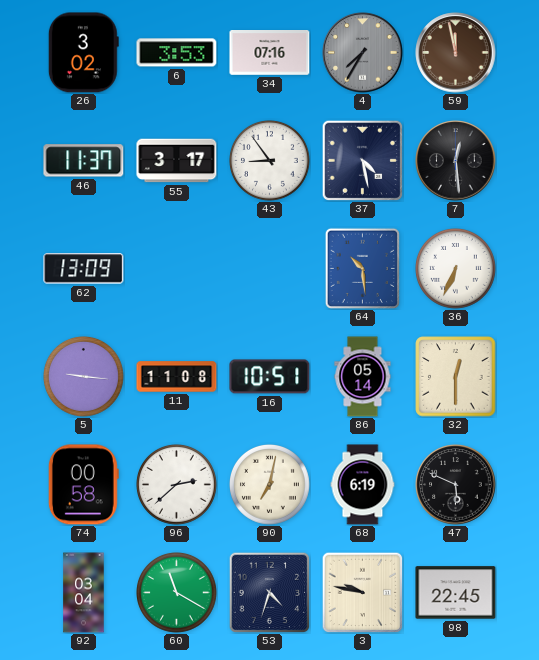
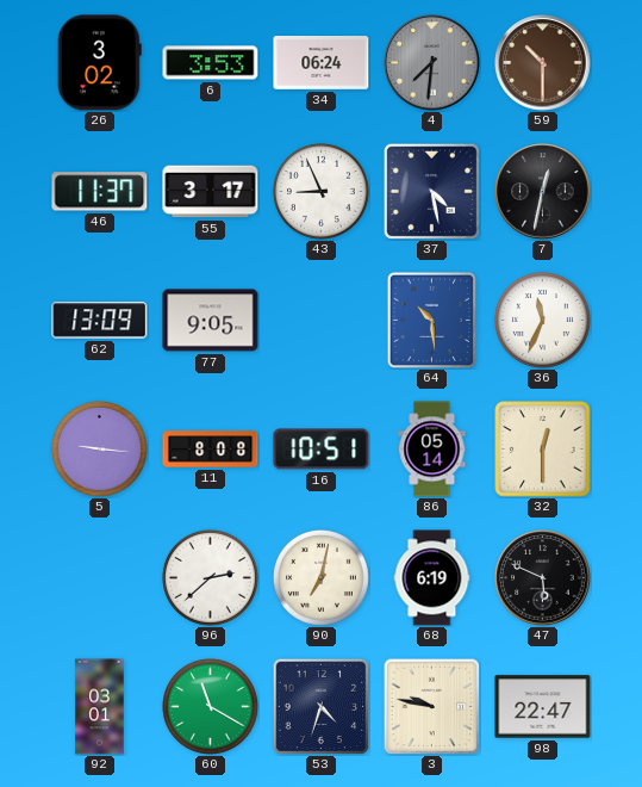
34: 07:16 -> 06:24
4: 7:35 -> 7:31
59: 11:58 -> 10:30
43: 8:54 -> 8:56
7: 12:29 -> 12:32
77: none -> 9:05
36: 6:34 -> 11:34
11: 11:08 -> 8:08
74: 00:58 -> none
92: 03:04 -> 03:01
98: 22:45 -> 22:47
